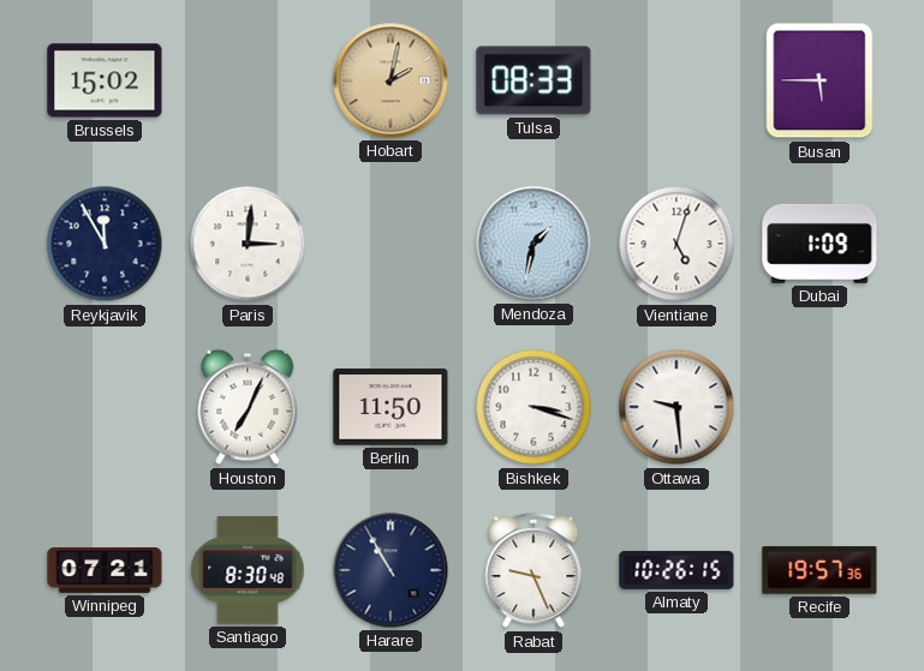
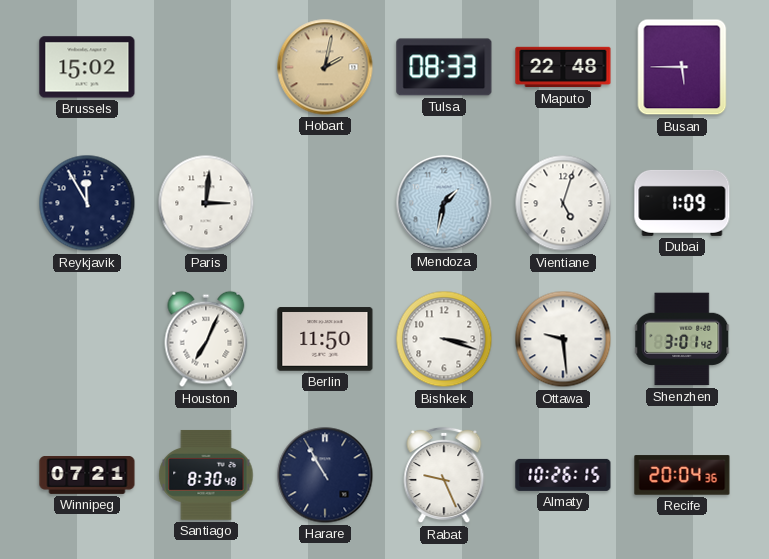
Maputo: none -> 22:48
Shenzhen: none -> 3:01
Recife: 19:57 -> 20:04
